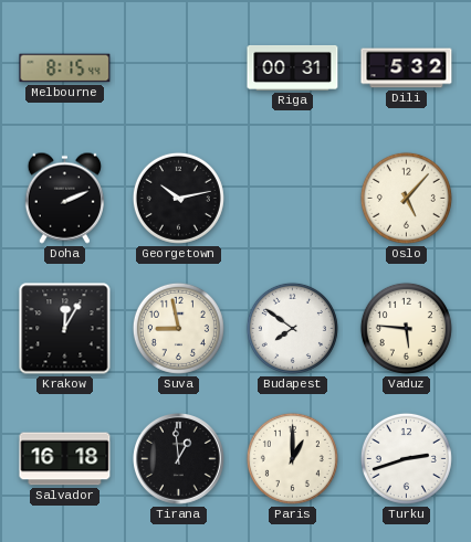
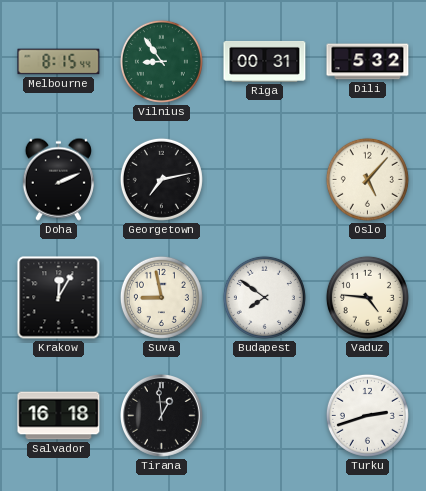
Vilnius: none -> 8:54
Georgetown: 10:13 -> 7:13
Vaduz: 5:46 -> 4:46
Paris: 1:00 -> none
